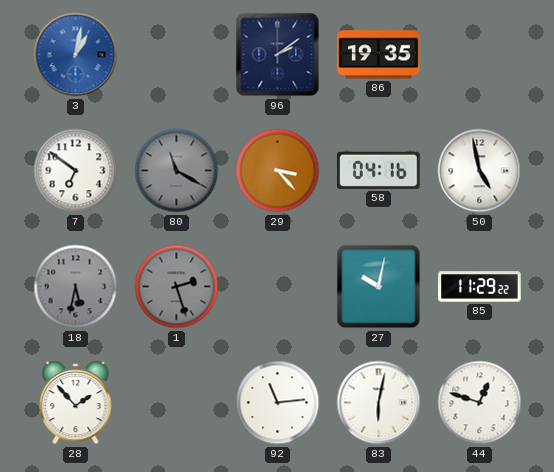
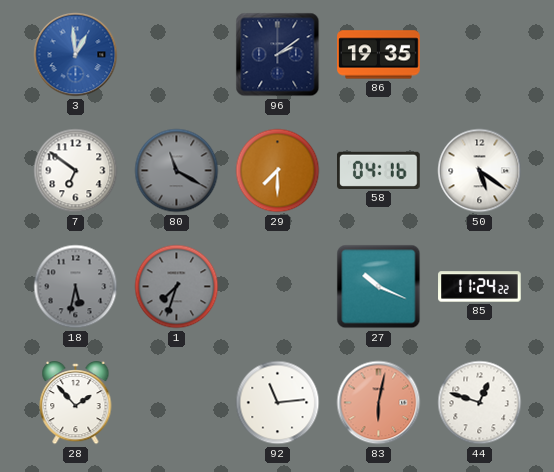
3: 1:02 -> 12:59
29: 3:23 -> 7:30
50: 4:58 -> 5:21
1: 2:27 -> 7:33
27: 10:02 -> 10:19
85: 11:29 -> 11:24
83 dial: white -> salmon
